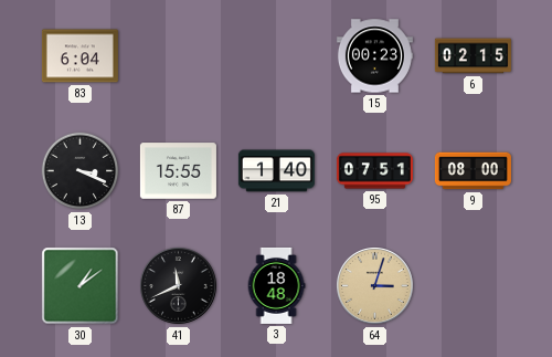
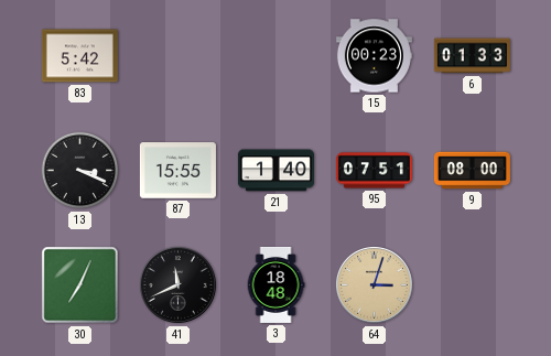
83: 6:04 -> 5:42
6: 02:15 -> 01:33
30: 1:09 -> 7:04
